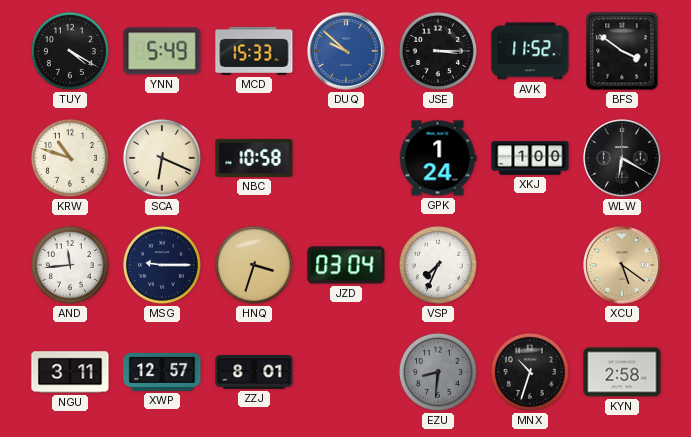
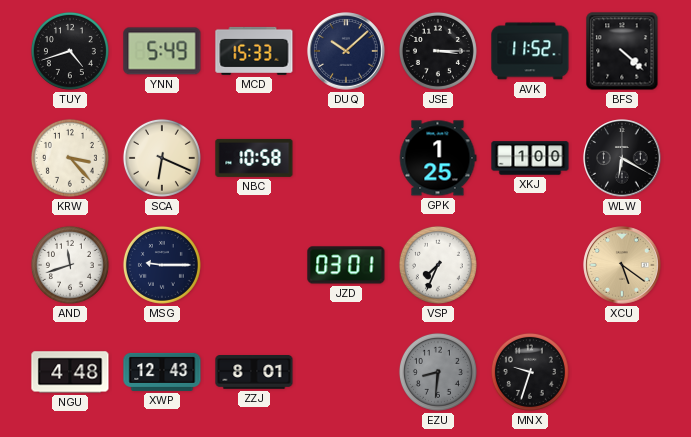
TUY: 4:20 -> 4:42
DUQ: 9:52 -> 10:08
DUQ dial: blue -> navy
BFS: 3:51 -> 4:22
KRW: 10:48 -> 3:23
GPK: 1:24 -> 1:25
AND: 11:44 -> 11:42
HNQ: 3:33 -> none
JZD: 03:04 -> 03:01
NGU: 3:11 -> 4:48
XWP: 12:57 -> 12:43
MNX: 10:33 -> 9:33
KYN: 2:58 -> none
